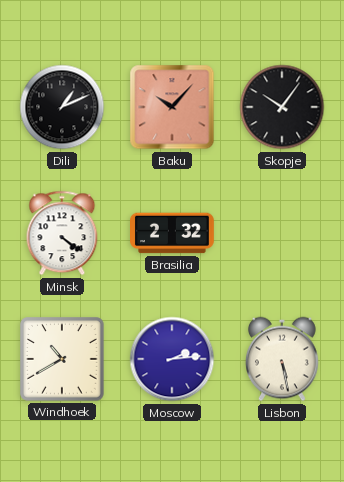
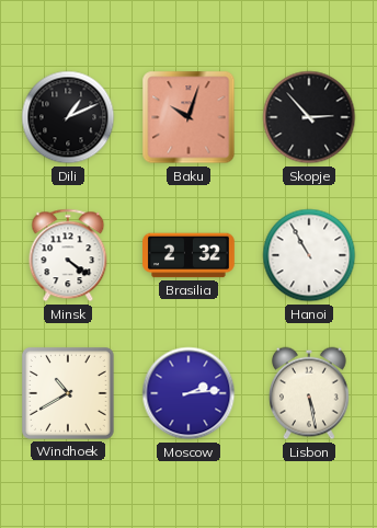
Baku: 10:07 -> 10:03
Skopje: 10:06 -> 2:53
Hanoi: none -> 10:55
